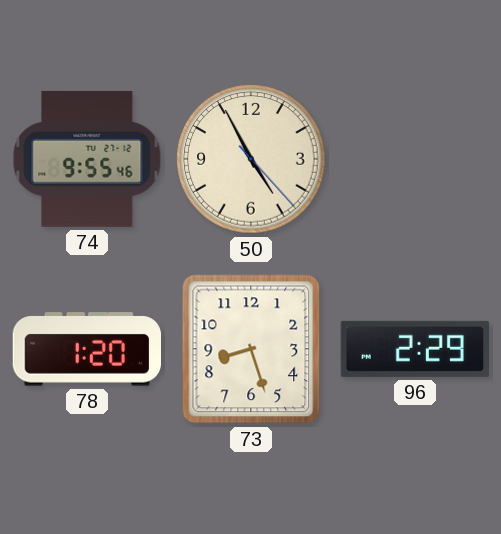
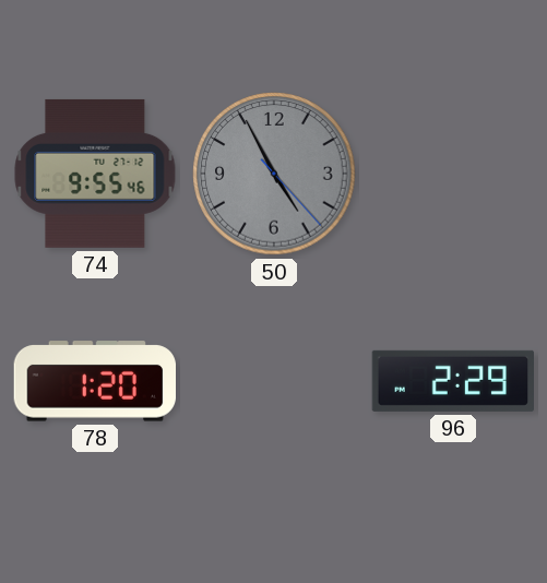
50 dial: cream -> grey
73: 8:27 -> none
